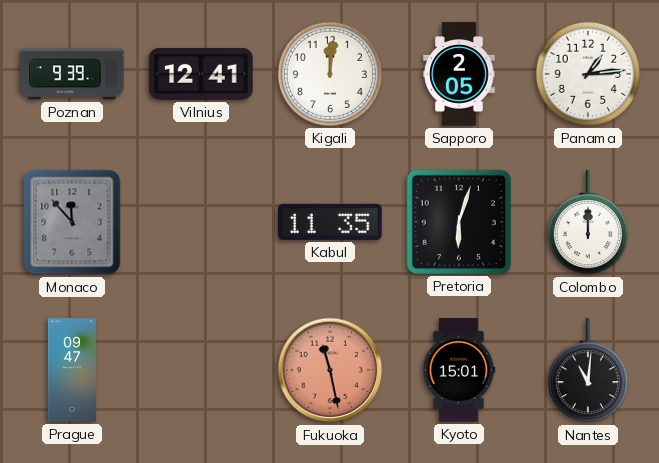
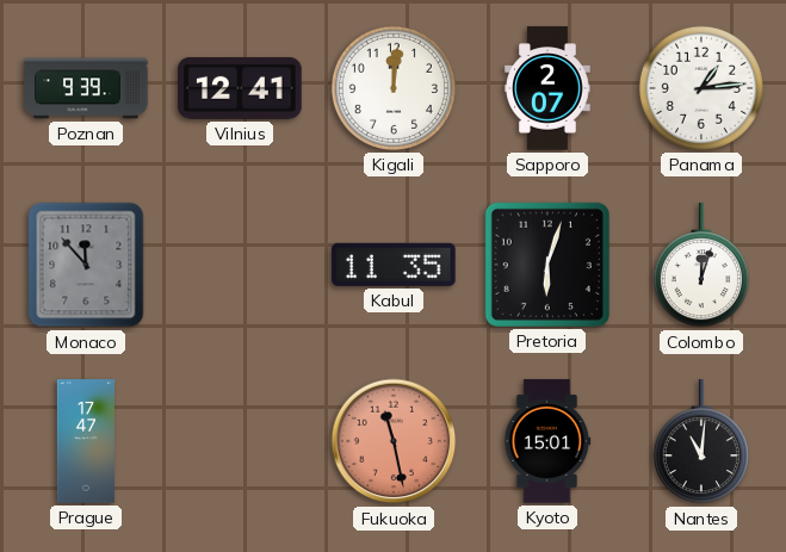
Sapporo: 2:05 -> 2:07
Colombo: 12:00 -> 12:03
Prague: 09:47 -> 17:47
